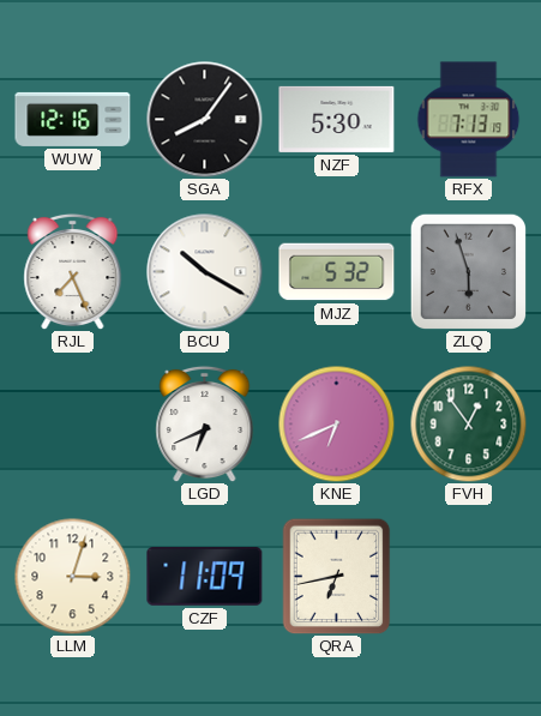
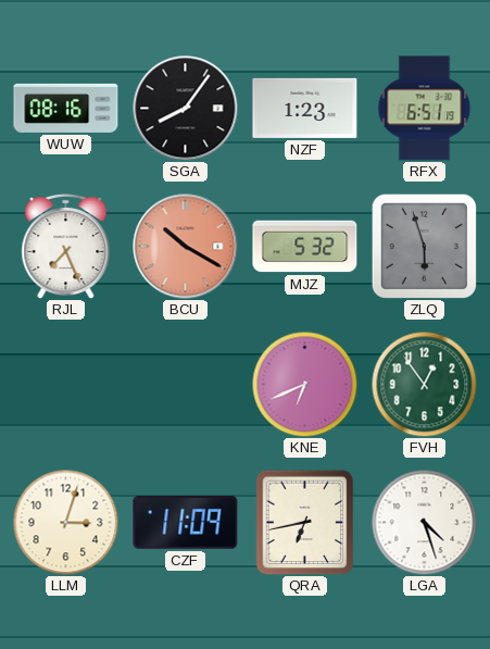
WUW: 12:16 -> 08:16
NZF: 5:30 -> 1:23
RFX: 7:13 -> 6:51
BCU dial: white -> salmon
LGD: 6:41 -> none
LGA: none -> 4:27
